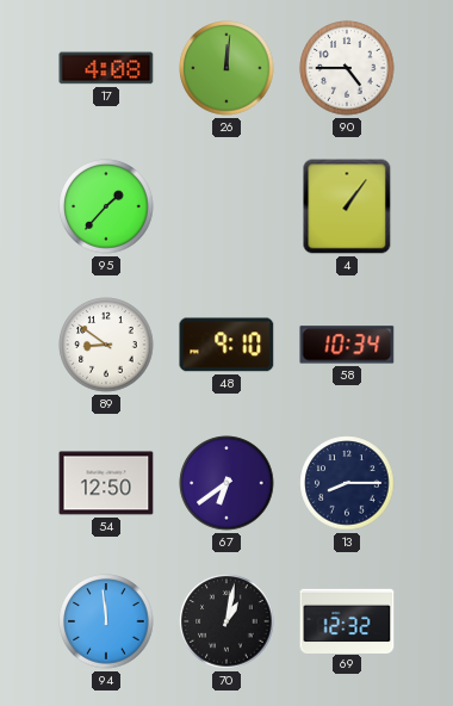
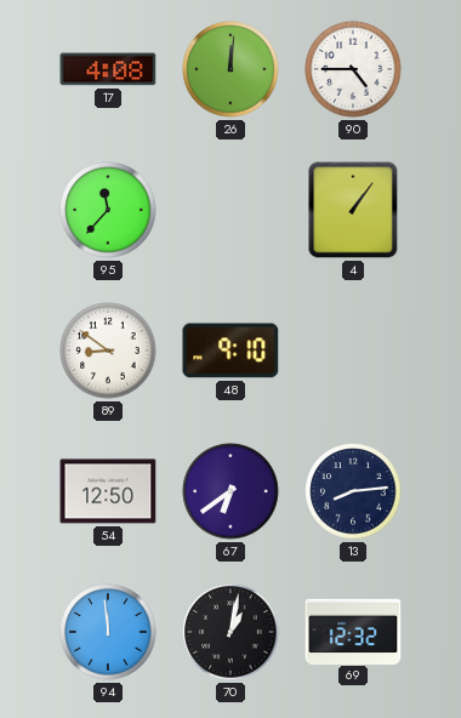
95: 1:37 -> 11:37
58: 10:34 -> none
13: 8:15 -> 8:14
